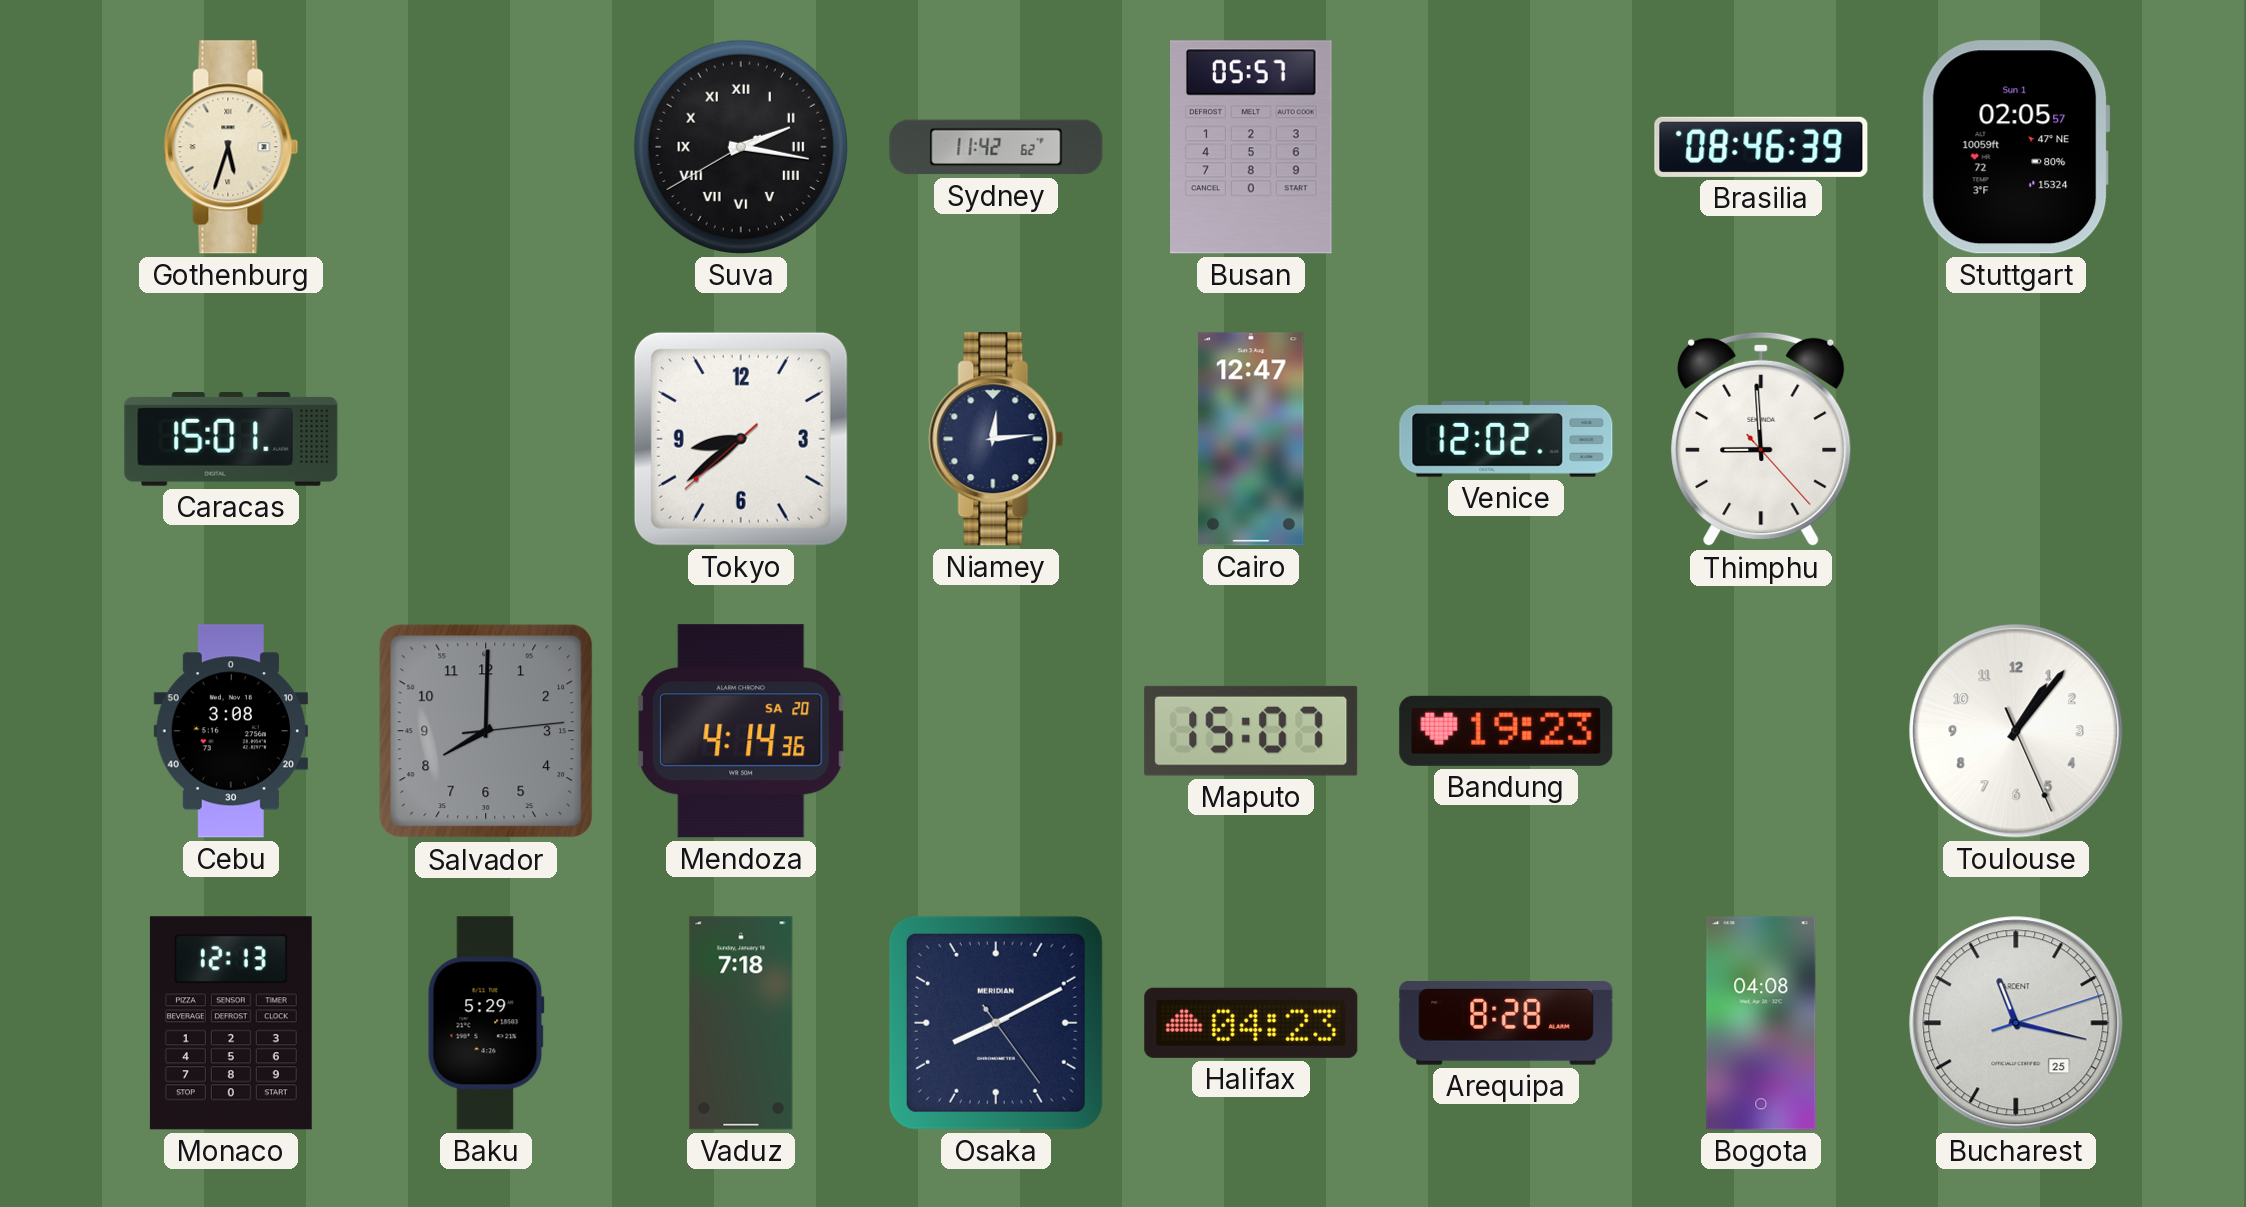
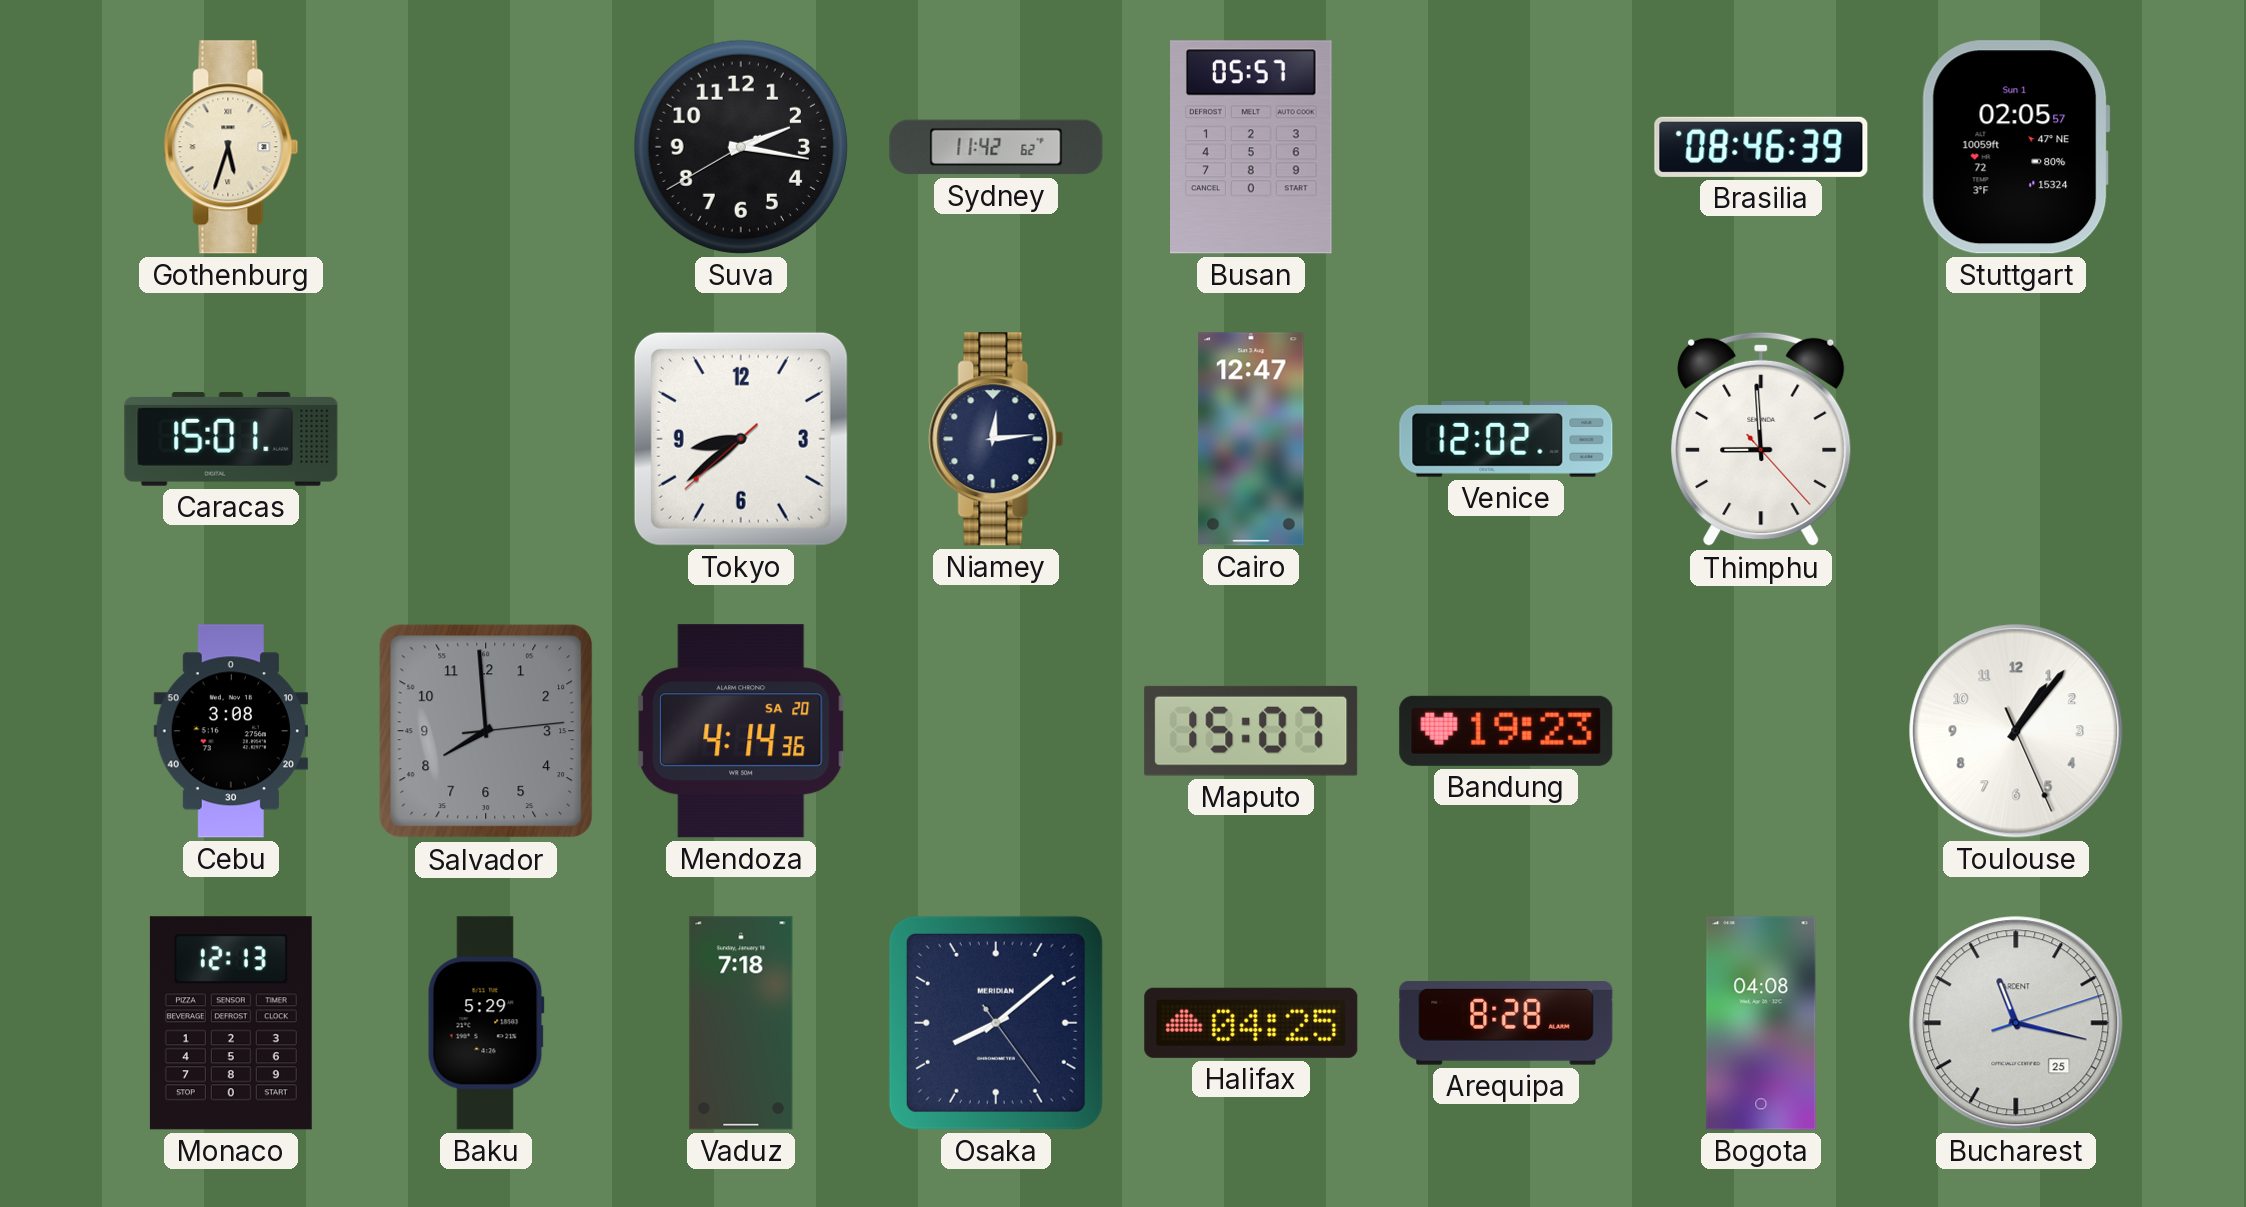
Suva numerals: Roman -> Arabic
Salvador: 8:00 -> 7:59
Osaka: 8:10 -> 8:08
Halifax: 04:23 -> 04:25
